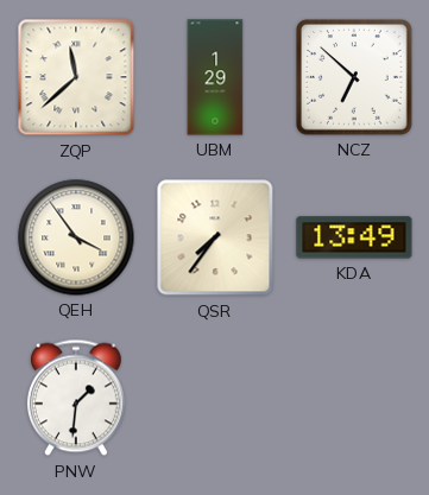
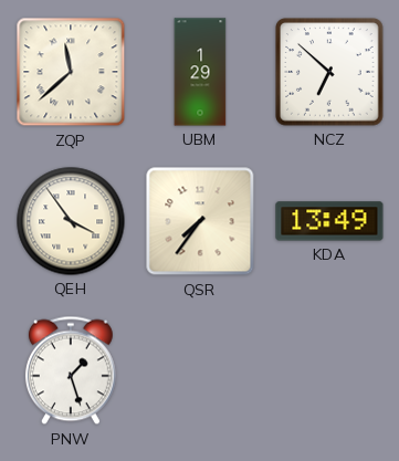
PNW: 1:31 -> 1:27
